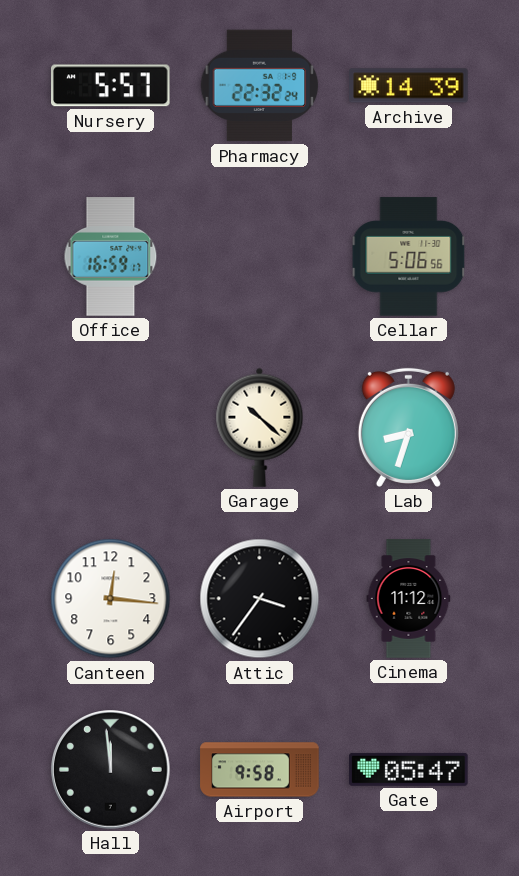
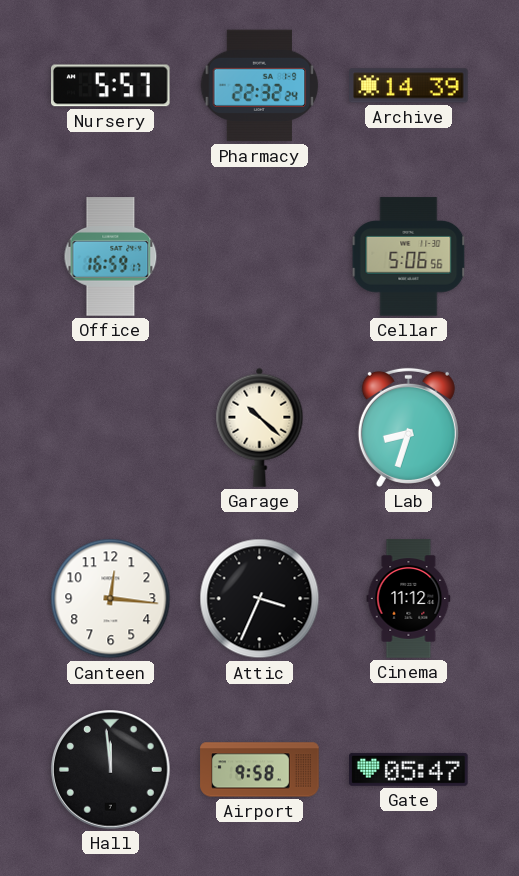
Attic: 3:36 -> 3:34
